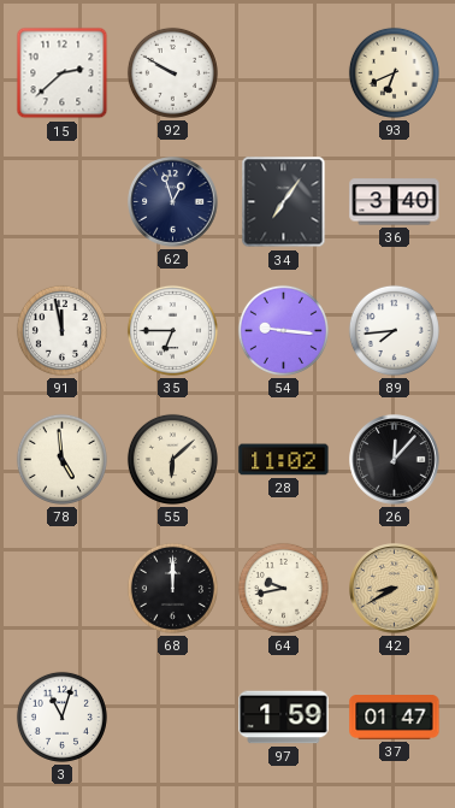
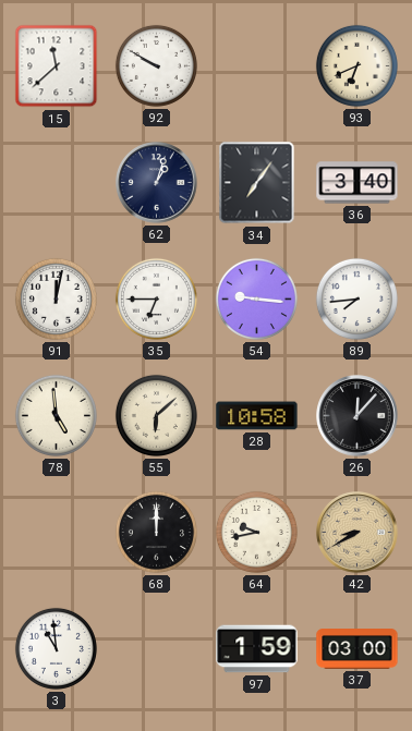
15: 2:38 -> 11:38
62: 12:57 -> 1:03
91: 11:58 -> 12:02
28: 11:02 -> 10:58
3: 11:03 -> 10:59
37: 01:47 -> 03:00
